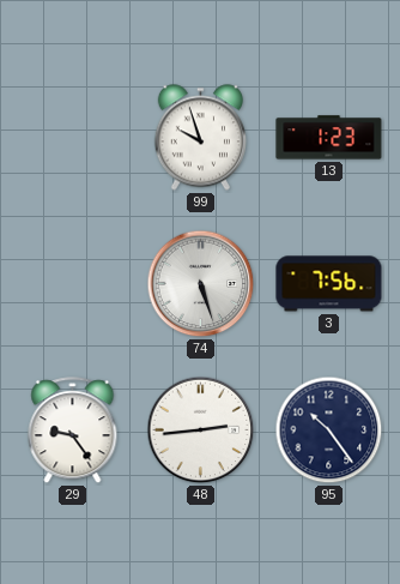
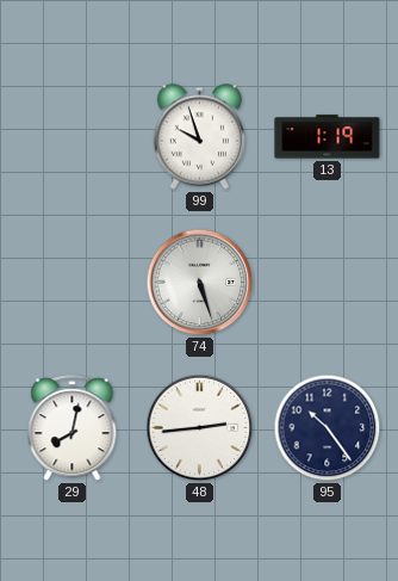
13: 1:23 -> 1:19
3: 7:56 -> none
29: 9:24 -> 8:02
